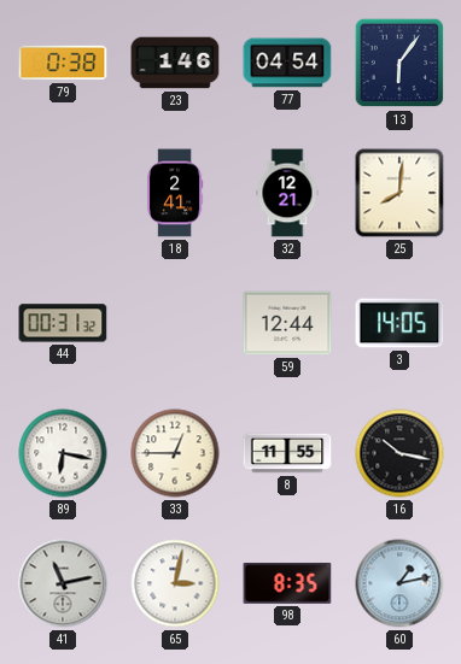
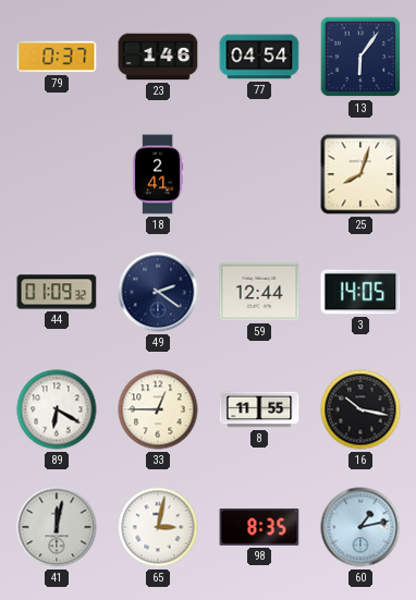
79: 0:38 -> 0:37
32: 12:21 -> none
25: 8:01 -> 8:03
44: 00:31 -> 01:09
49: none -> 2:21
89: 6:17 -> 6:20
41: 11:13 -> 12:02
